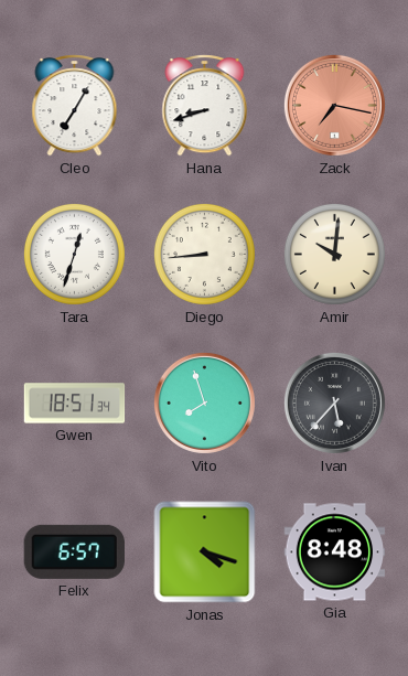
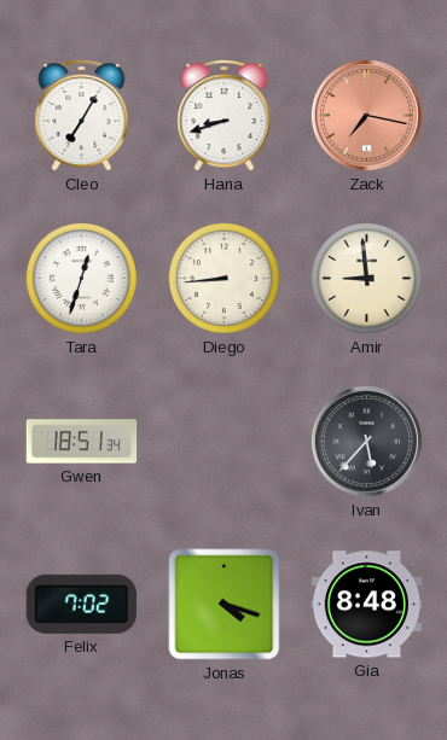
Amir: 10:01 -> 8:59
Vito: 7:57 -> none
Felix: 6:57 -> 7:02
